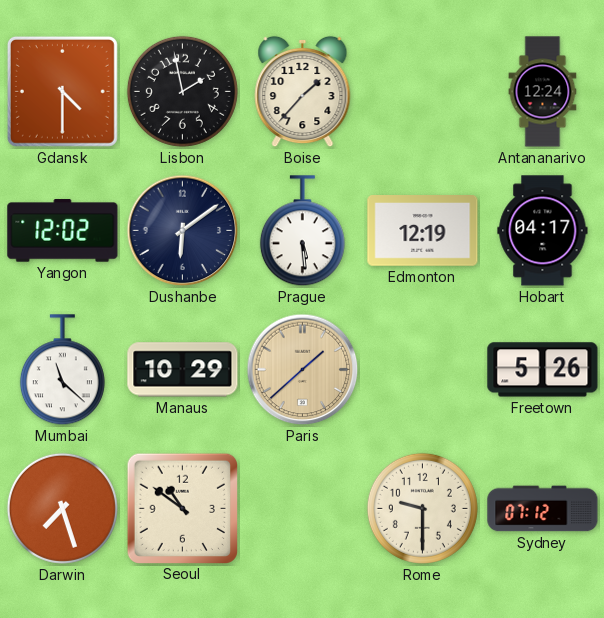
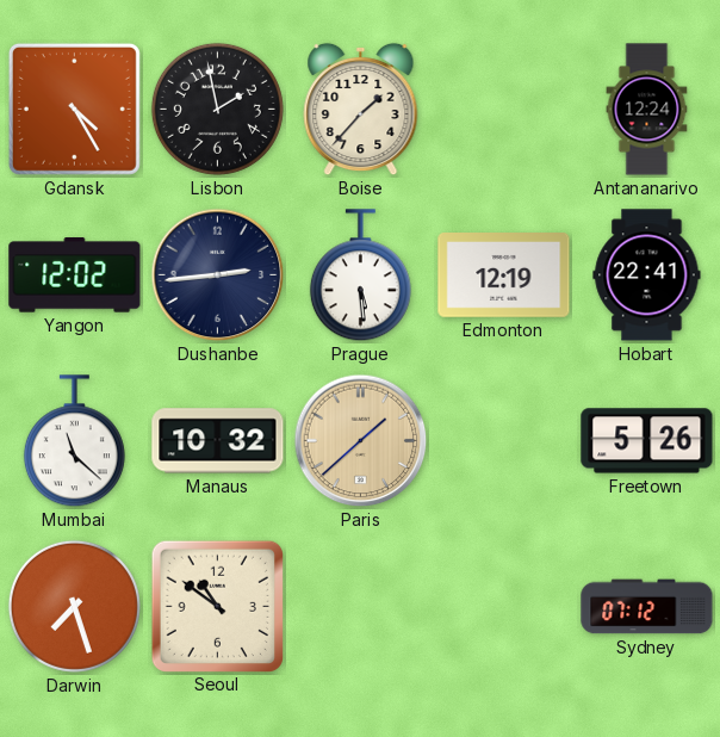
Gdansk: 4:30 -> 4:25
Dushanbe: 6:09 -> 2:44
Hobart: 04:17 -> 22:41
Manaus: 10:29 -> 10:32
Rome: 9:30 -> none
